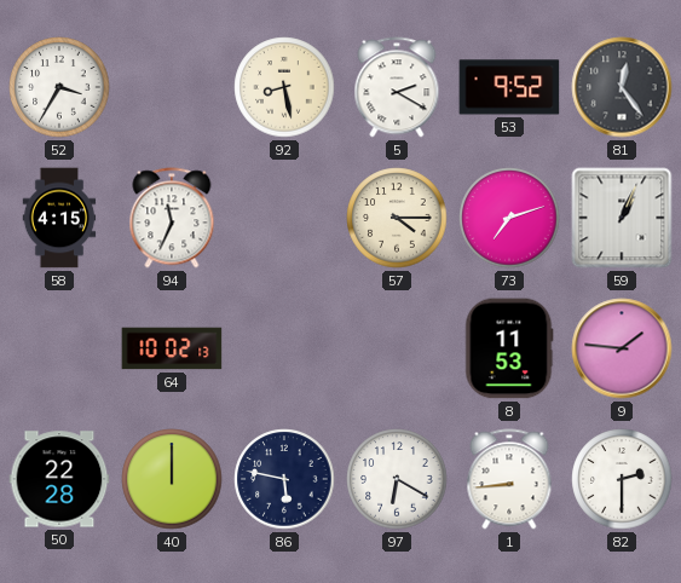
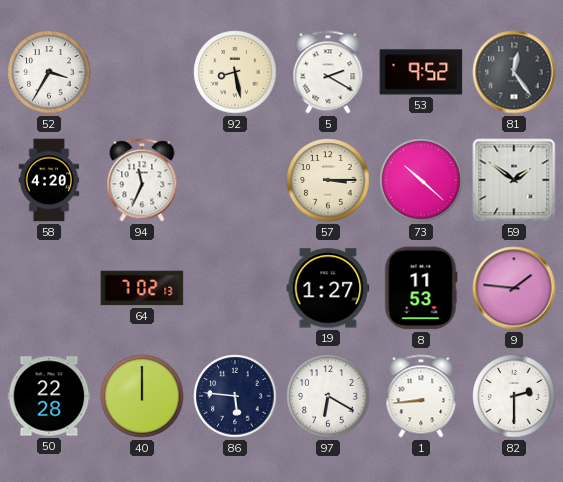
58: 4:15 -> 4:20
57: 4:15 -> 3:15
73: 7:12 -> 10:22
59: 1:04 -> 1:51
64: 10:02 -> 7:02
19: none -> 1:27
86: 5:47 -> 5:46
